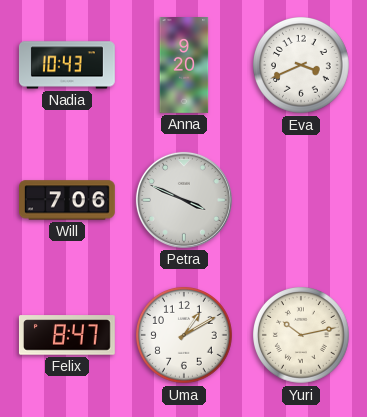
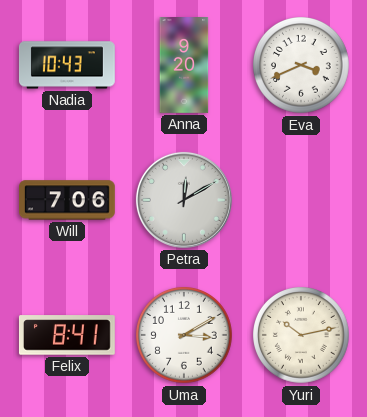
Petra: 3:49 -> 12:10
Felix: 8:47 -> 8:41
Uma: 1:10 -> 3:10
